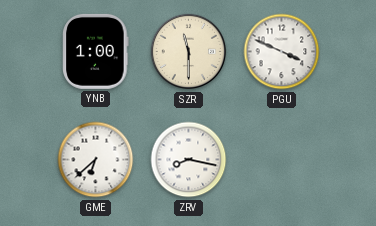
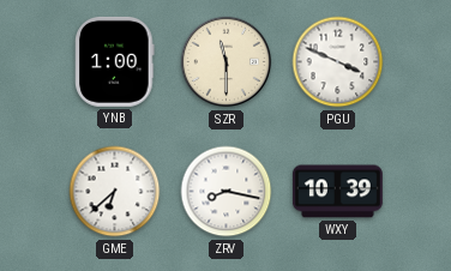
WXY: none -> 10:39
